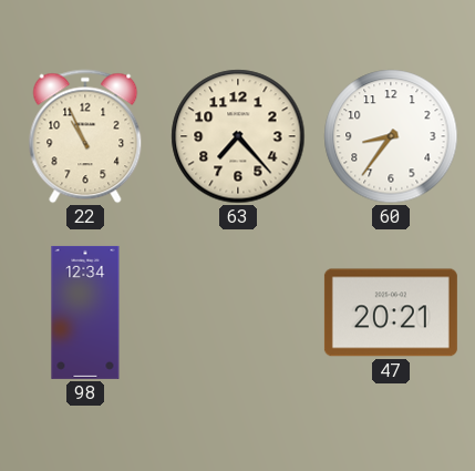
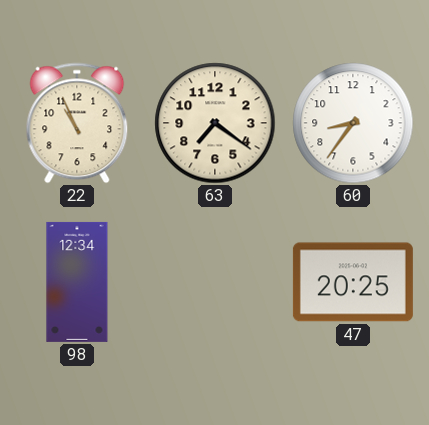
63: 7:23 -> 7:21
47: 20:21 -> 20:25
